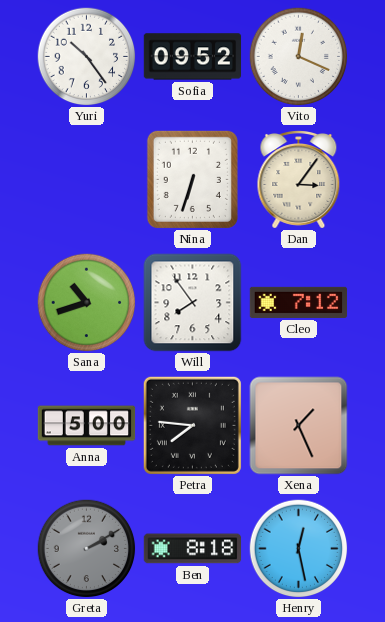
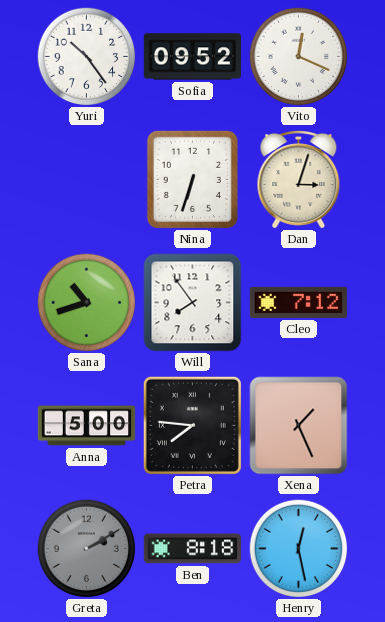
Dan: 3:06 -> 3:03
